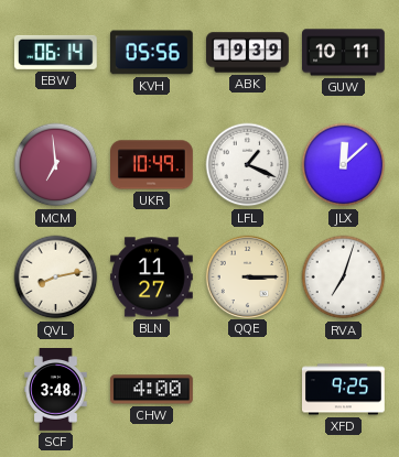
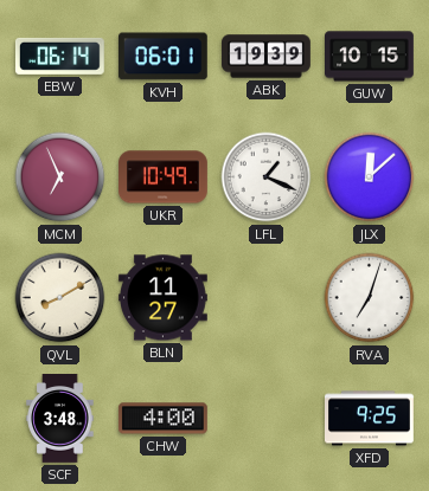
KVH: 05:56 -> 06:01
GUW: 10:11 -> 10:15
MCM: 6:59 -> 6:56
QVL: 8:13 -> 8:10
QQE: 3:15 -> none
